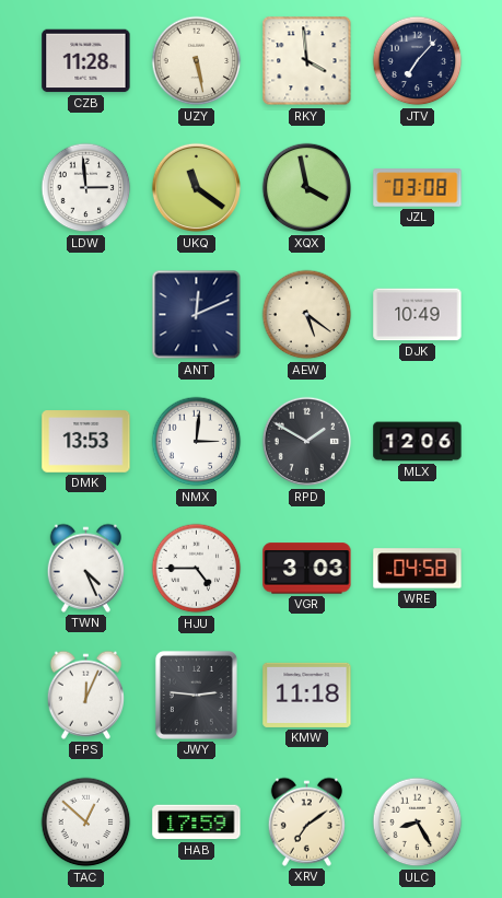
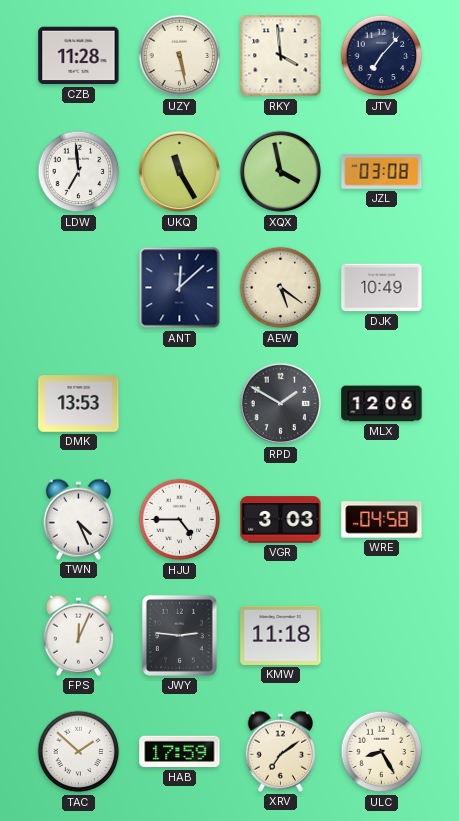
LDW: 2:59 -> 6:59
UKQ: 11:21 -> 11:25
ANT: 12:11 -> 12:08
NMX: 3:01 -> none
TAC: 12:52 -> 1:52
